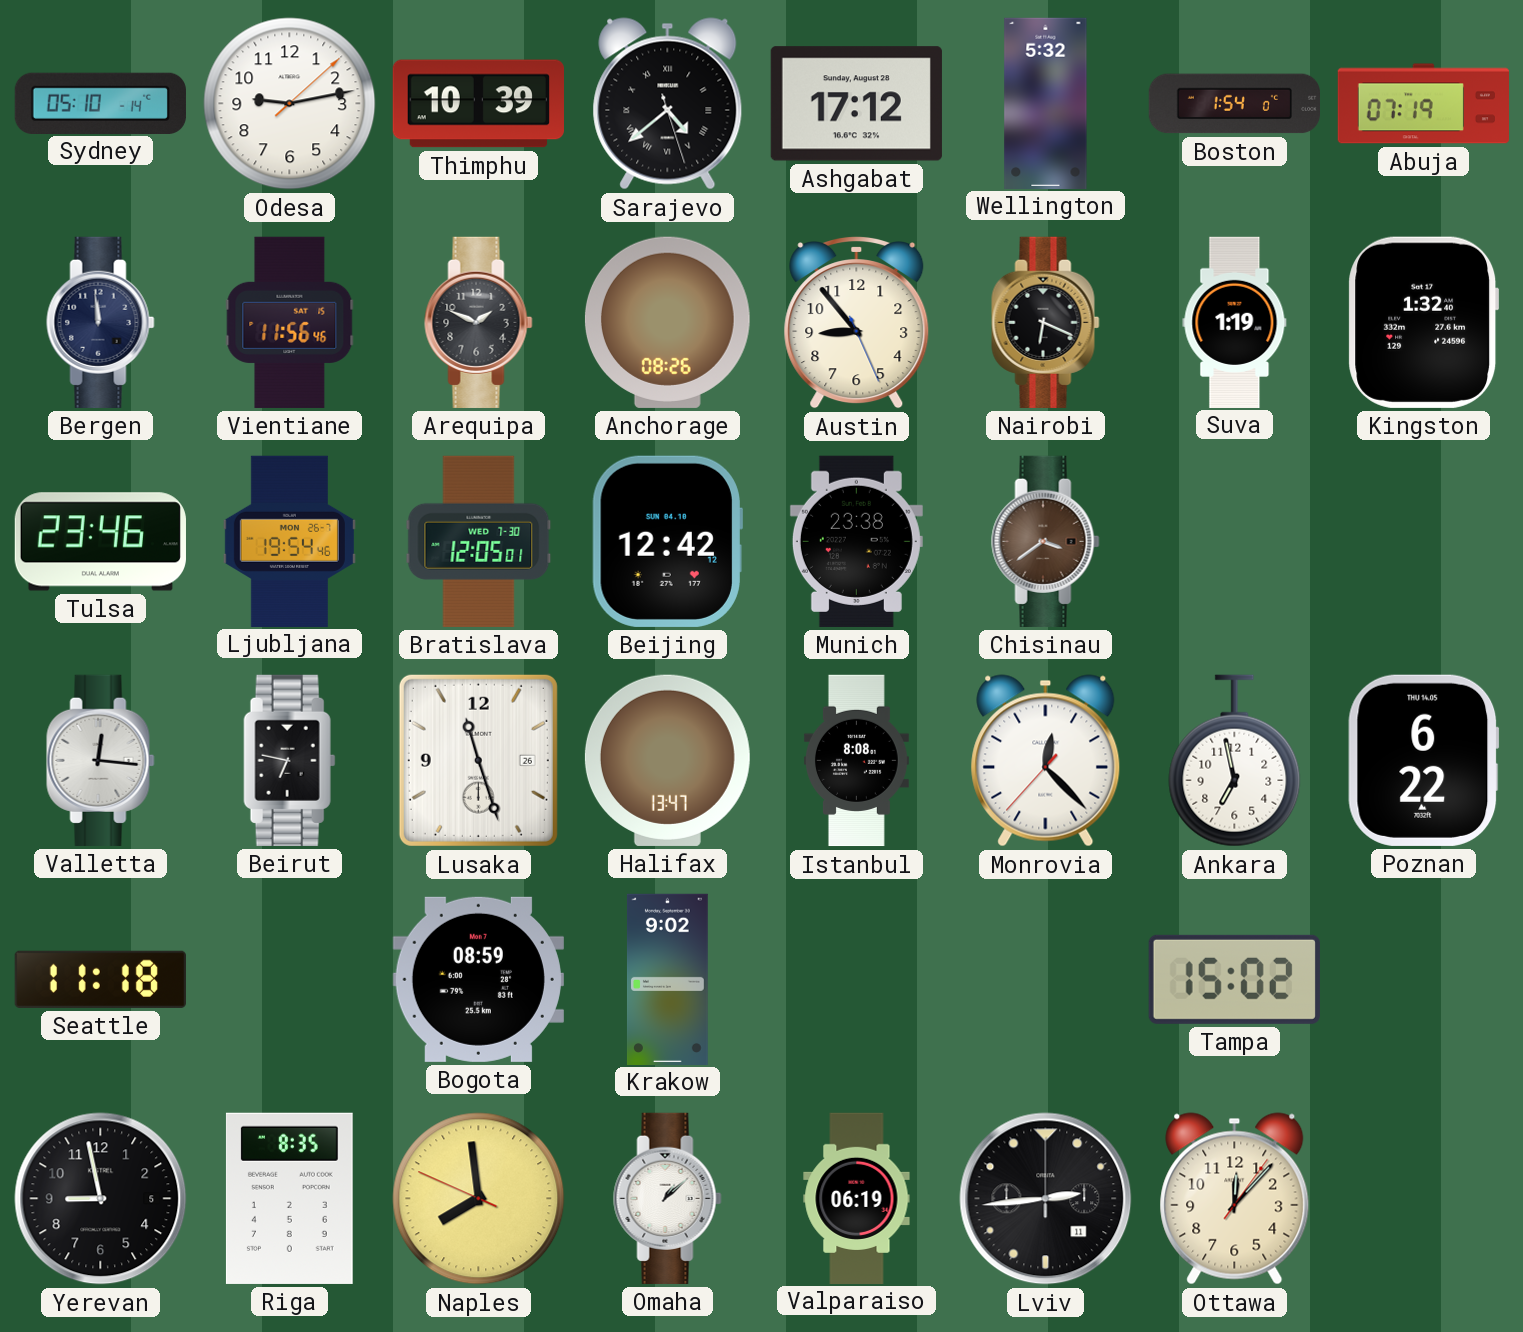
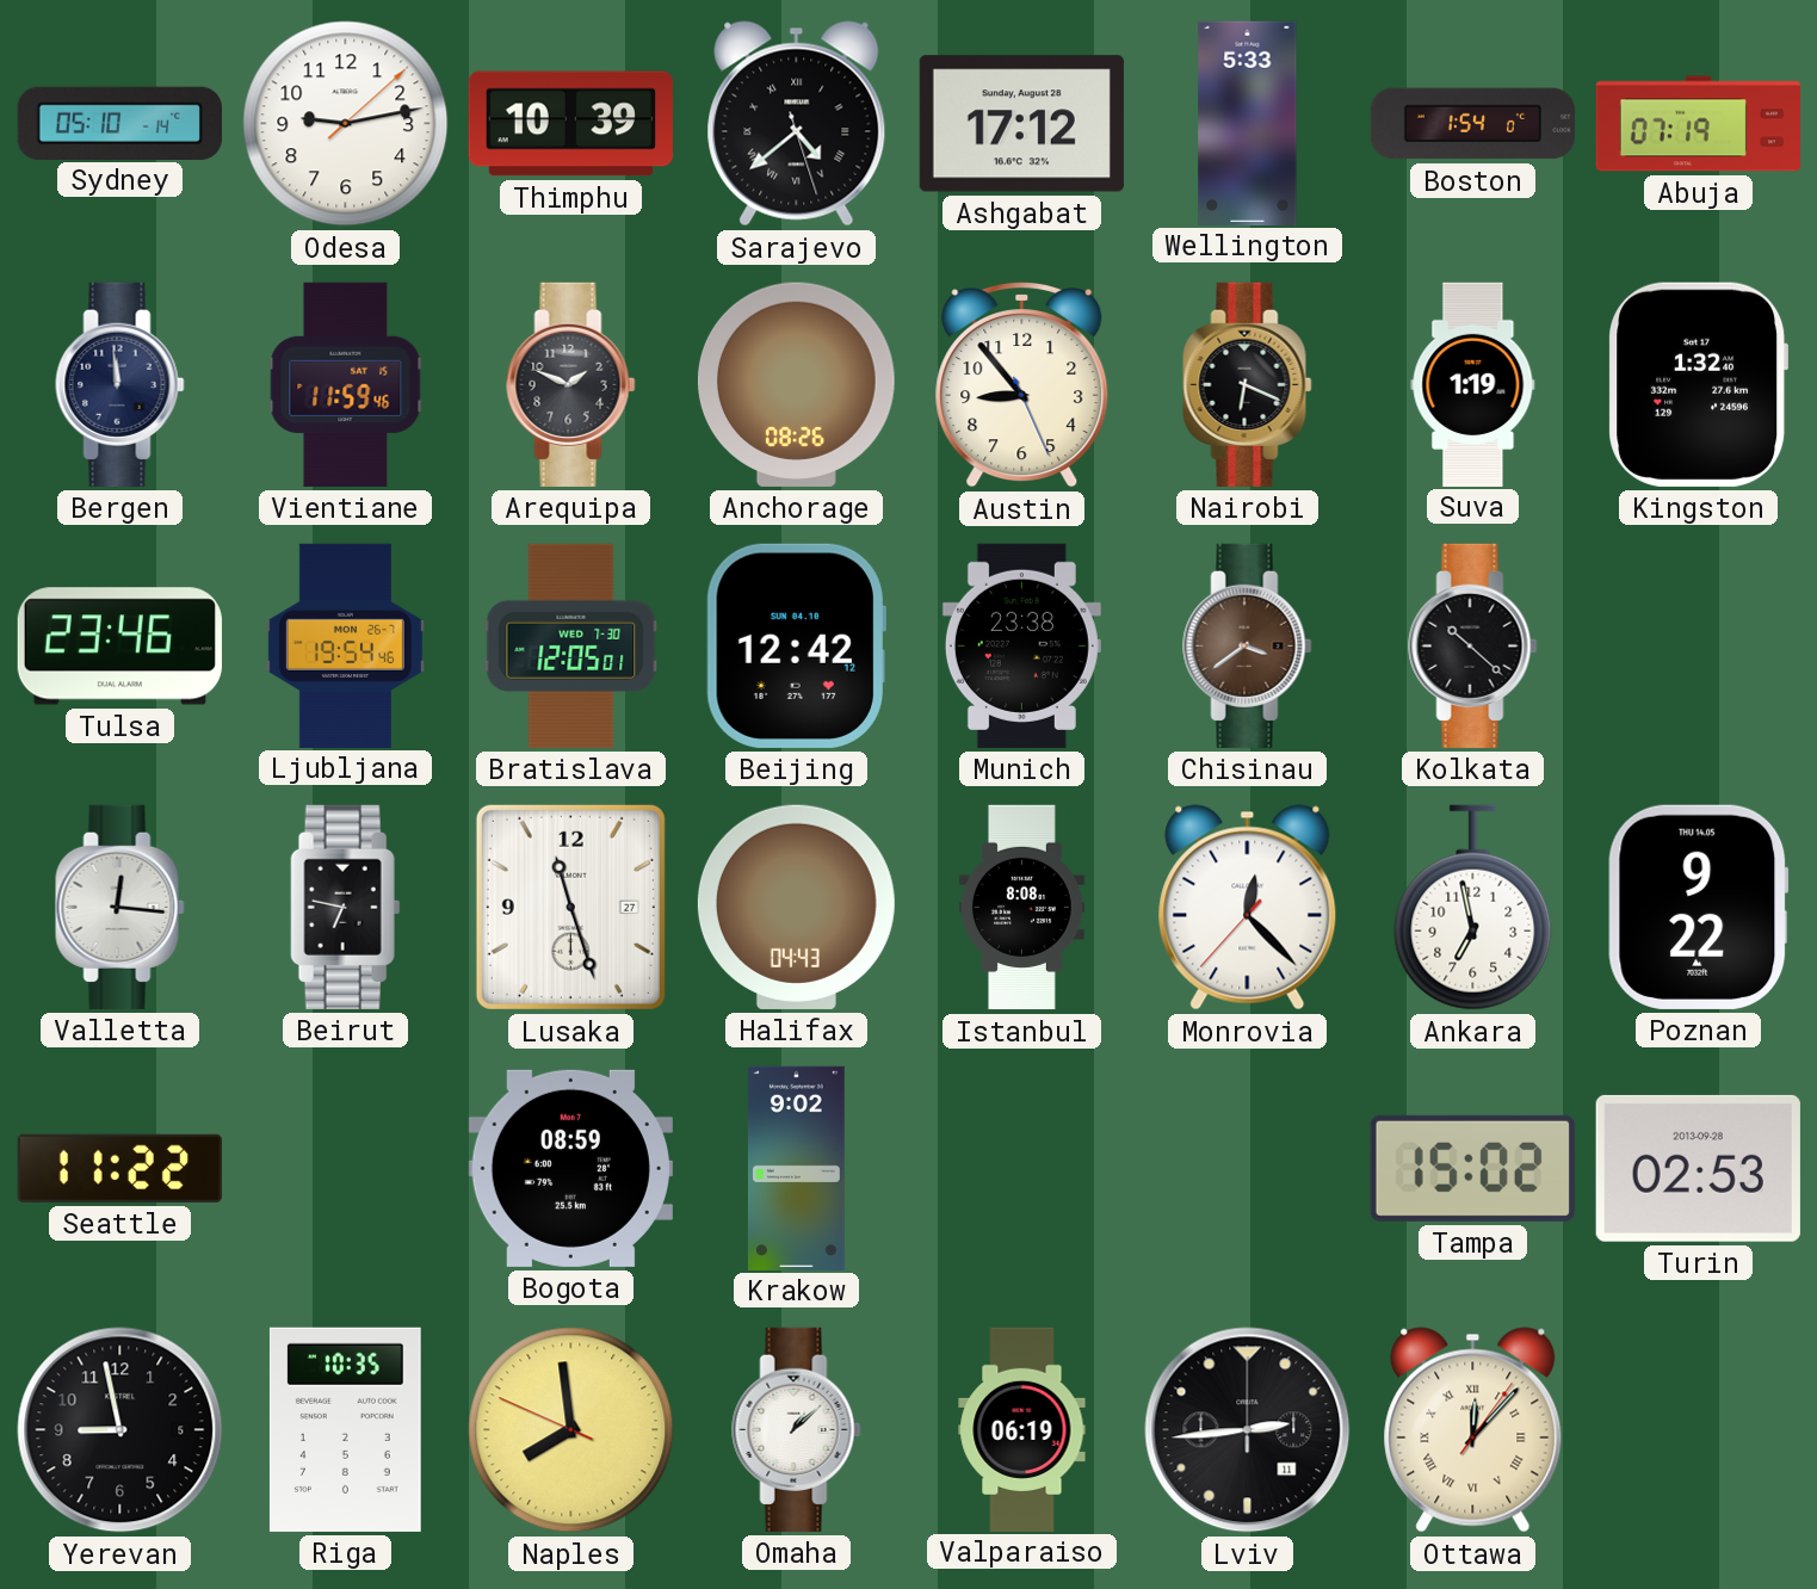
Wellington: 5:32 -> 5:33
Vientiane: 11:56 -> 11:59
Kolkata: none -> 10:22
Lusaka date: 26 -> 27
Halifax: 13:47 -> 04:43
Poznan: 6:22 -> 9:22
Seattle: 11:18 -> 11:22
Turin: none -> 02:53
Riga: 8:35 -> 10:35
Ottawa numerals: Arabic -> Roman
